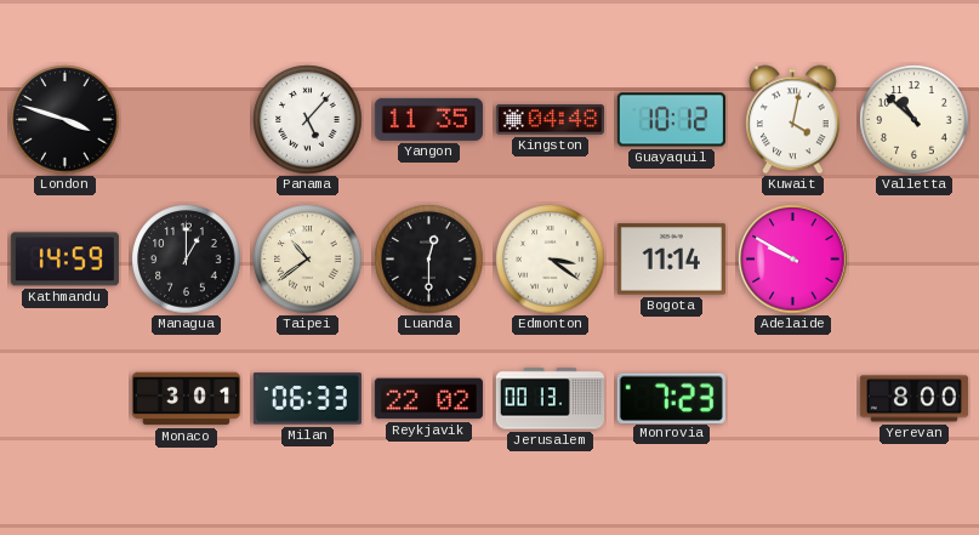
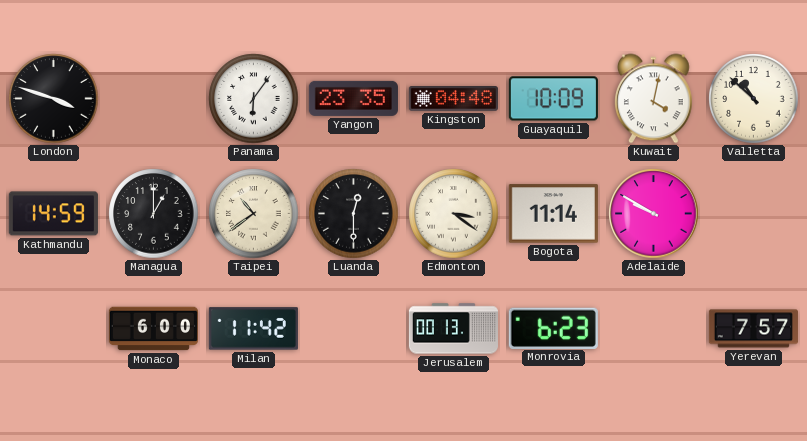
Panama: 5:07 -> 6:06
Yangon: 11:35 -> 23:35
Guayaquil: 10:12 -> 10:09
Monaco: 3:01 -> 6:00
Milan: 06:33 -> 11:42
Reykjavik: 22:02 -> none
Monrovia: 7:23 -> 6:23
Yerevan: 8:00 -> 7:57
